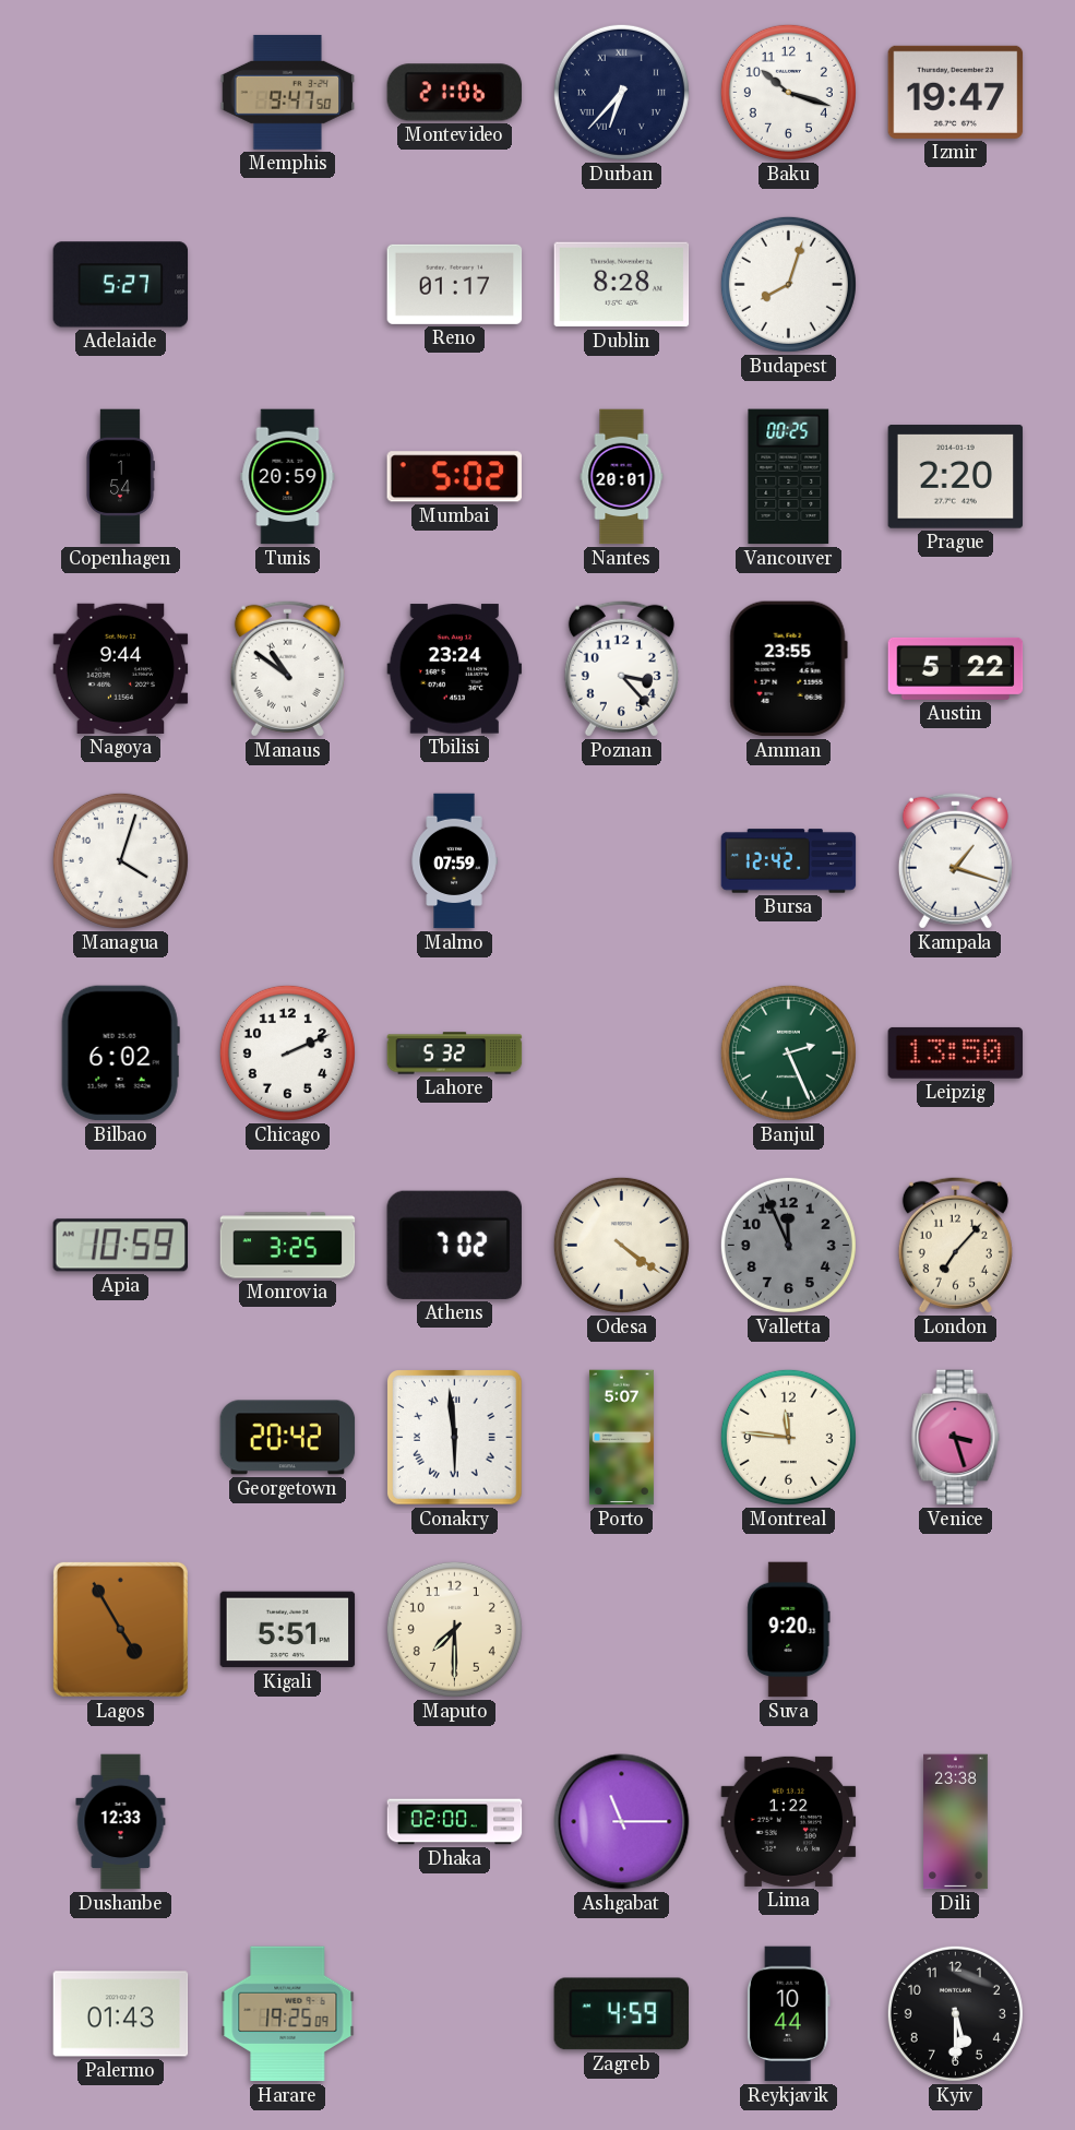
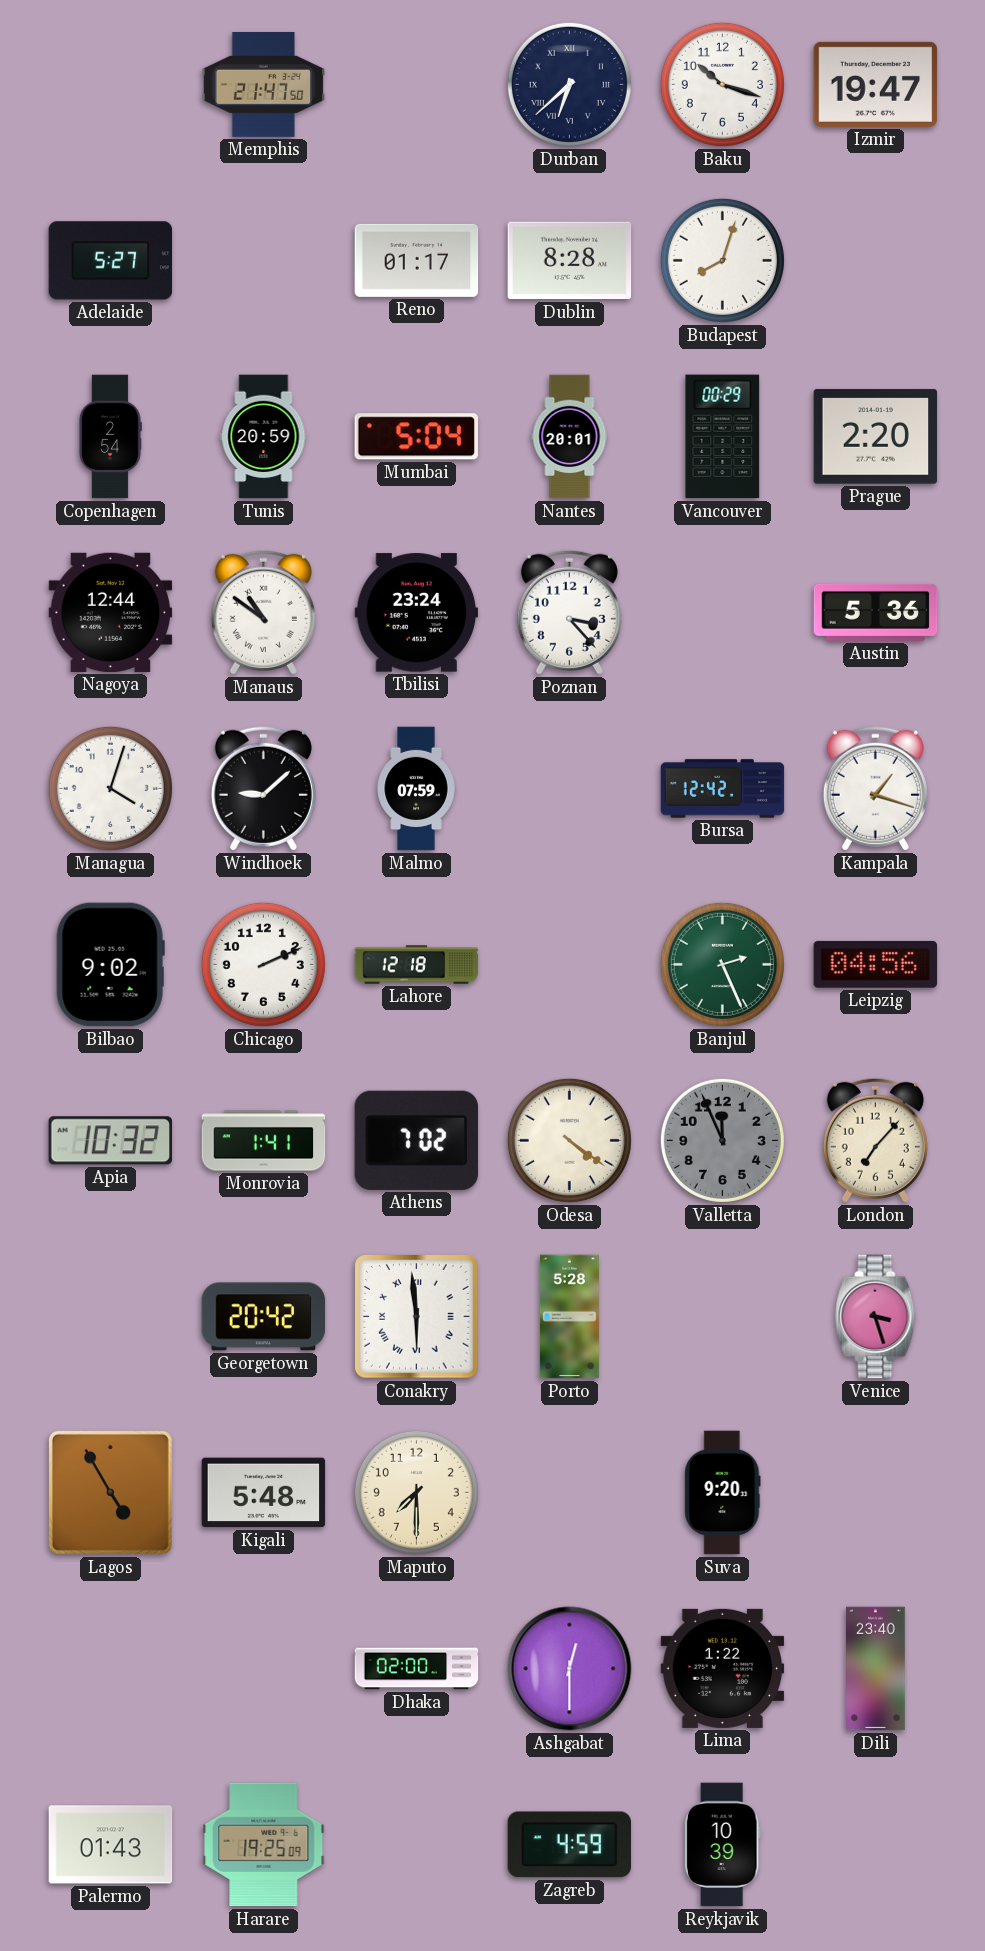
Memphis: 9:47 -> 21:47
Montevideo: 21:06 -> none
Durban: 6:37 -> 6:38
Copenhagen: 1:54 -> 2:54
Mumbai: 5:02 -> 5:04
Vancouver: 00:25 -> 00:29
Nagoya: 9:44 -> 12:44
Amman: 23:55 -> none
Austin: 5:22 -> 5:36
Windhoek: none -> 9:08
Bilbao: 6:02 -> 9:02
Lahore: 5:32 -> 12:18
Leipzig: 13:50 -> 04:56
Apia: 10:59 -> 10:32
Monrovia: 3:25 -> 1:41
Porto: 5:07 -> 5:28
Montreal: 11:46 -> none
Kigali: 5:51 -> 5:48
Dushanbe: 12:33 -> none
Ashgabat: 11:15 -> 12:30
Dili: 23:38 -> 23:40
Reykjavik: 10:44 -> 10:39
Kyiv: 5:30 -> none
